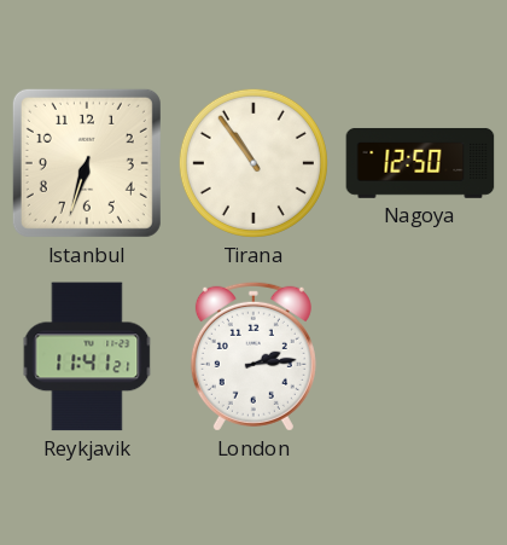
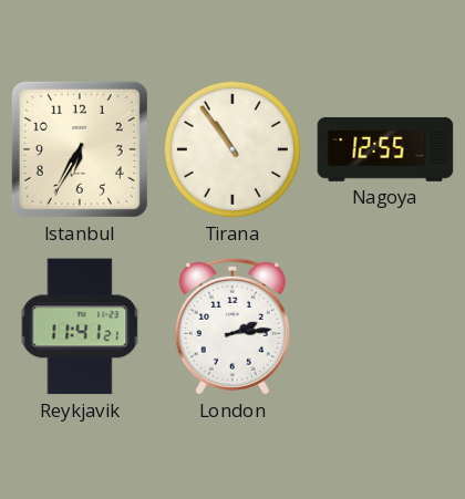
Istanbul: 6:33 -> 6:35
Nagoya: 12:50 -> 12:55
